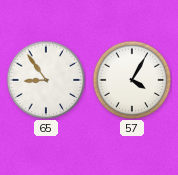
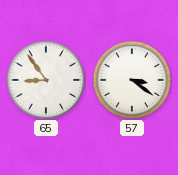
57: 4:05 -> 3:21
